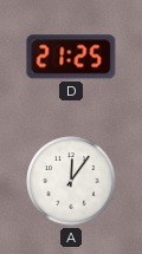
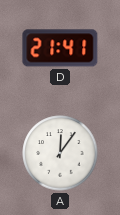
D: 21:25 -> 21:41
